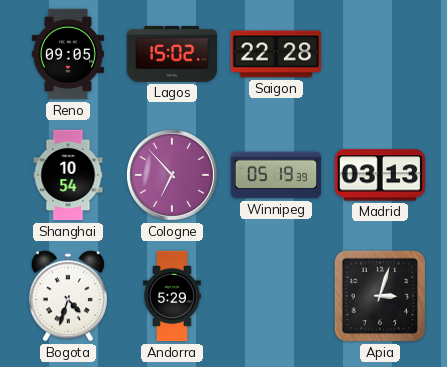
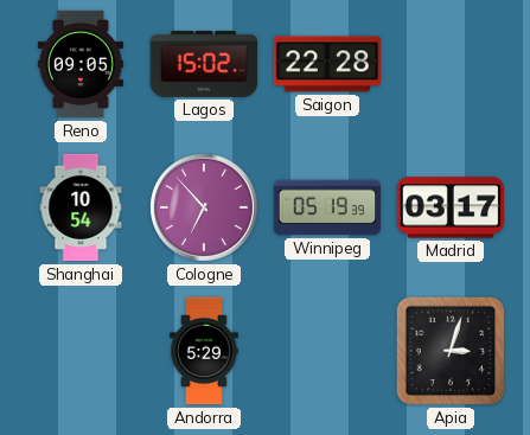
Madrid: 03:13 -> 03:17
Bogota: 4:33 -> none
